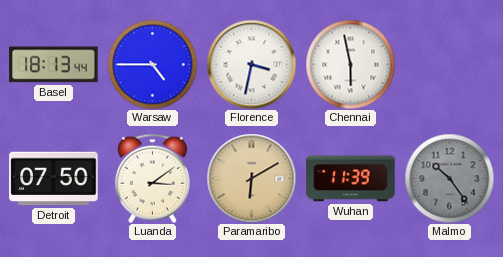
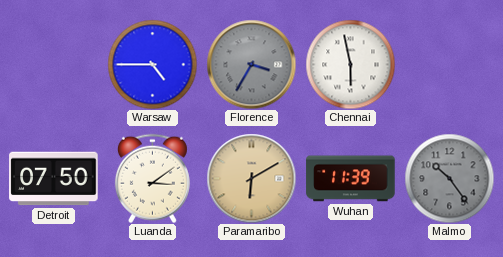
Basel: 18:13 -> none
Florence: 3:32 -> 3:35
Florence dial: white -> grey
